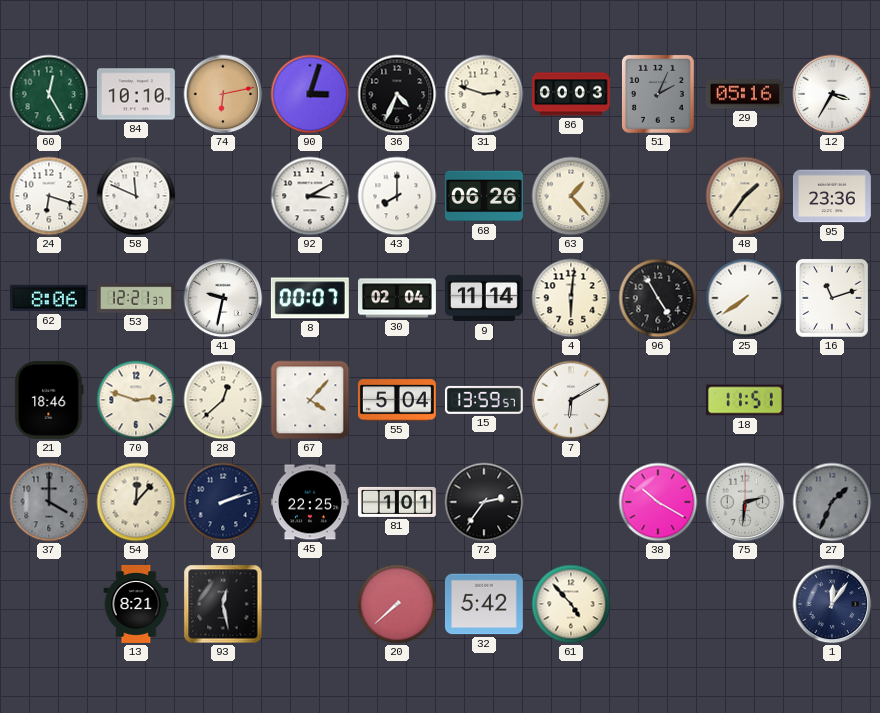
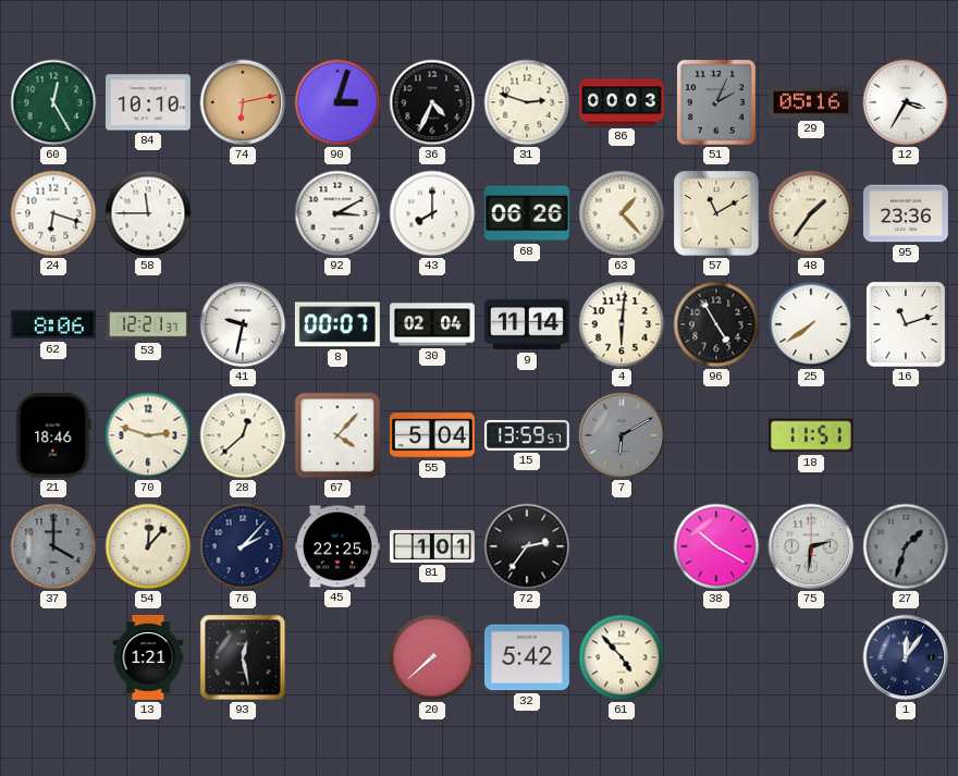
58: 11:49 -> 11:45
57: none -> 11:10
7 dial: white -> grey
76: 2:12 -> 2:07
27: 1:34 -> 1:33
13: 8:21 -> 1:21
